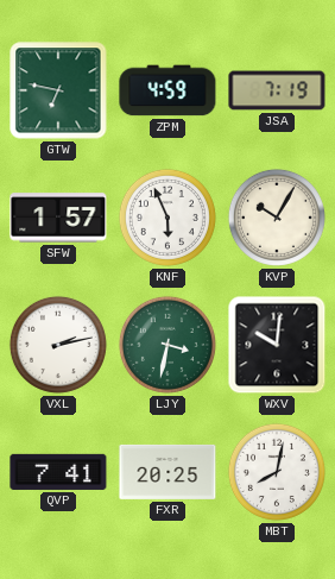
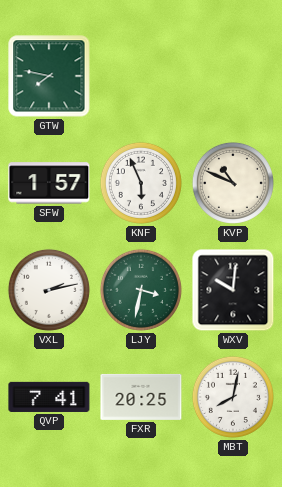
GTW: 6:47 -> 7:47
ZPM: 4:59 -> none
JSA: 7:19 -> none
KVP: 10:05 -> 10:49
